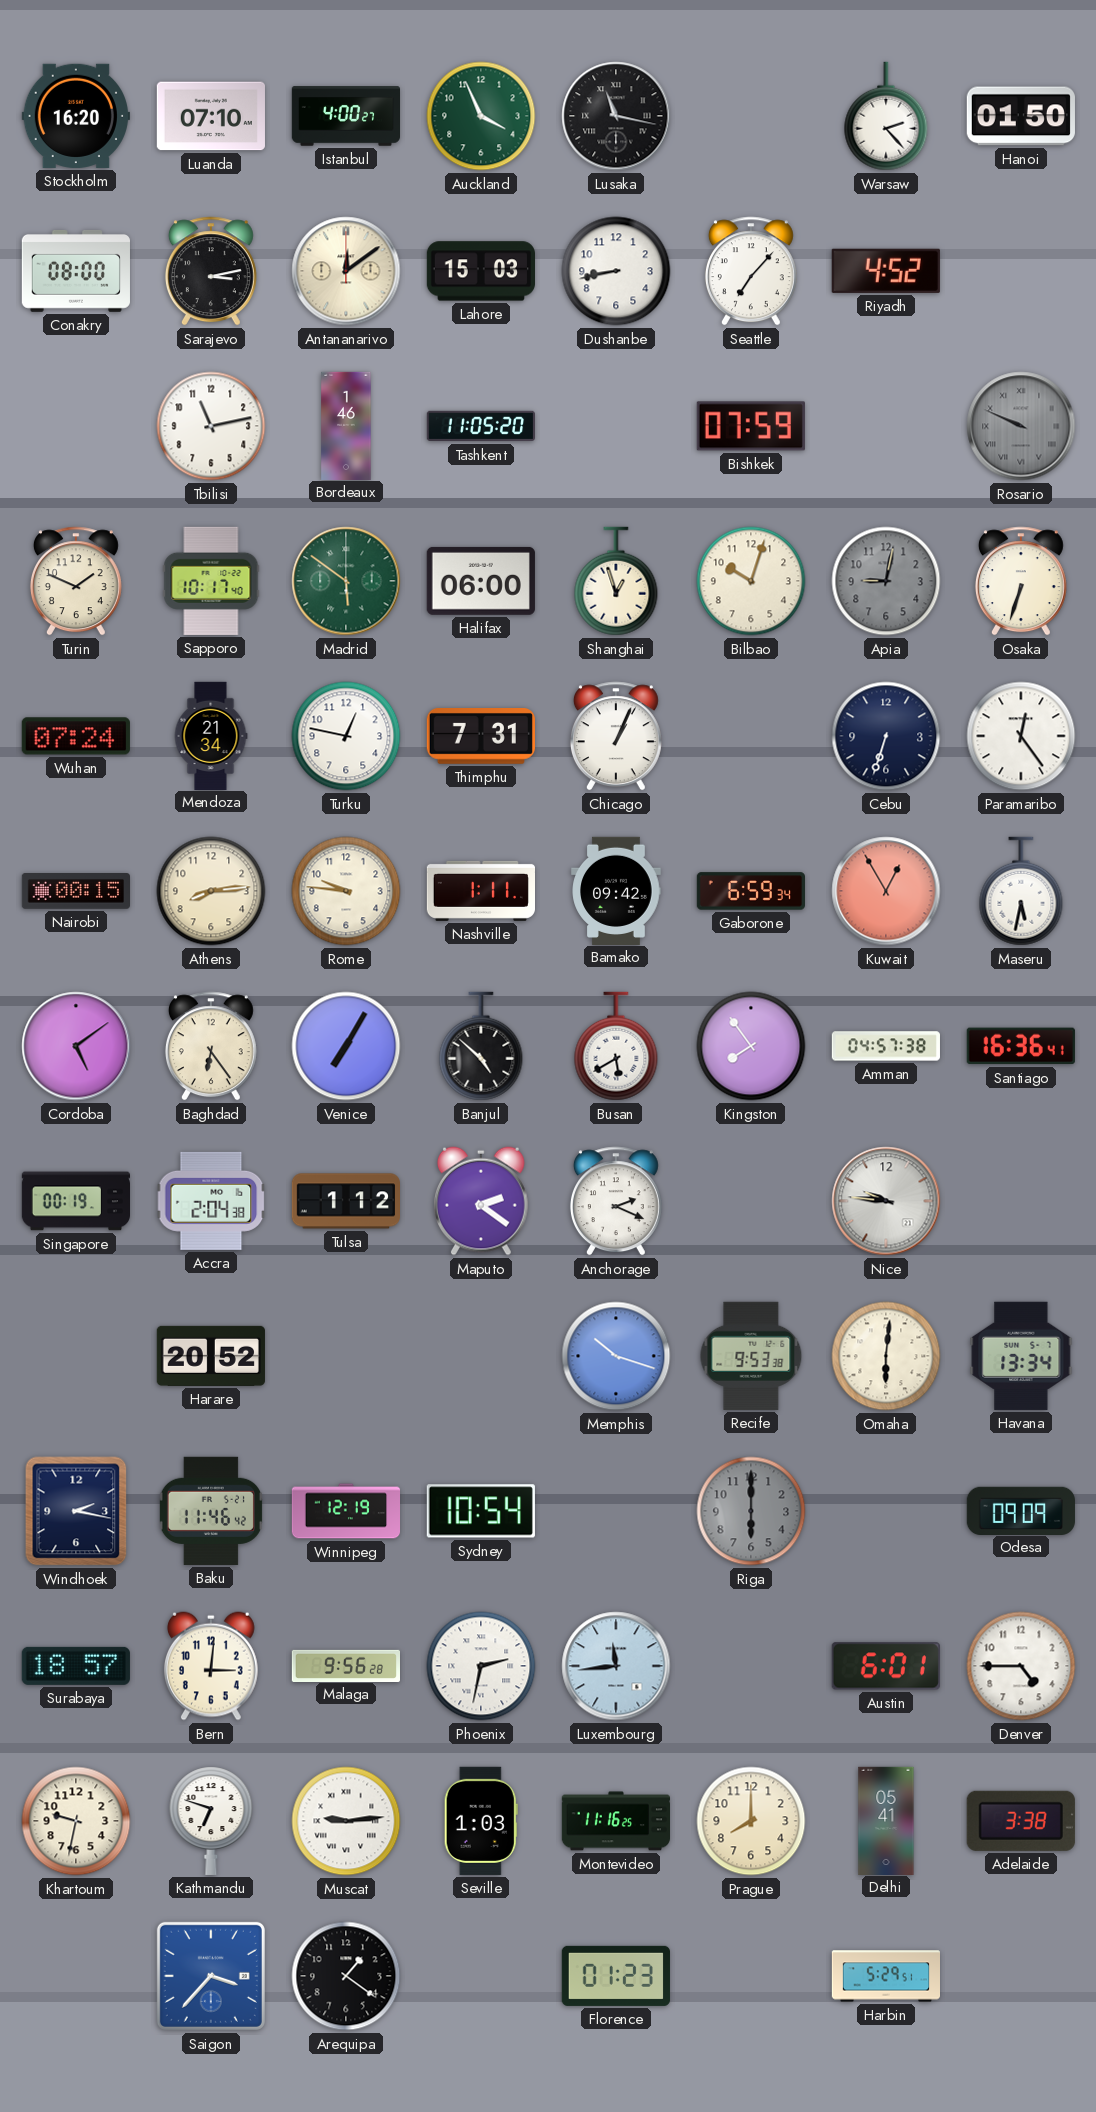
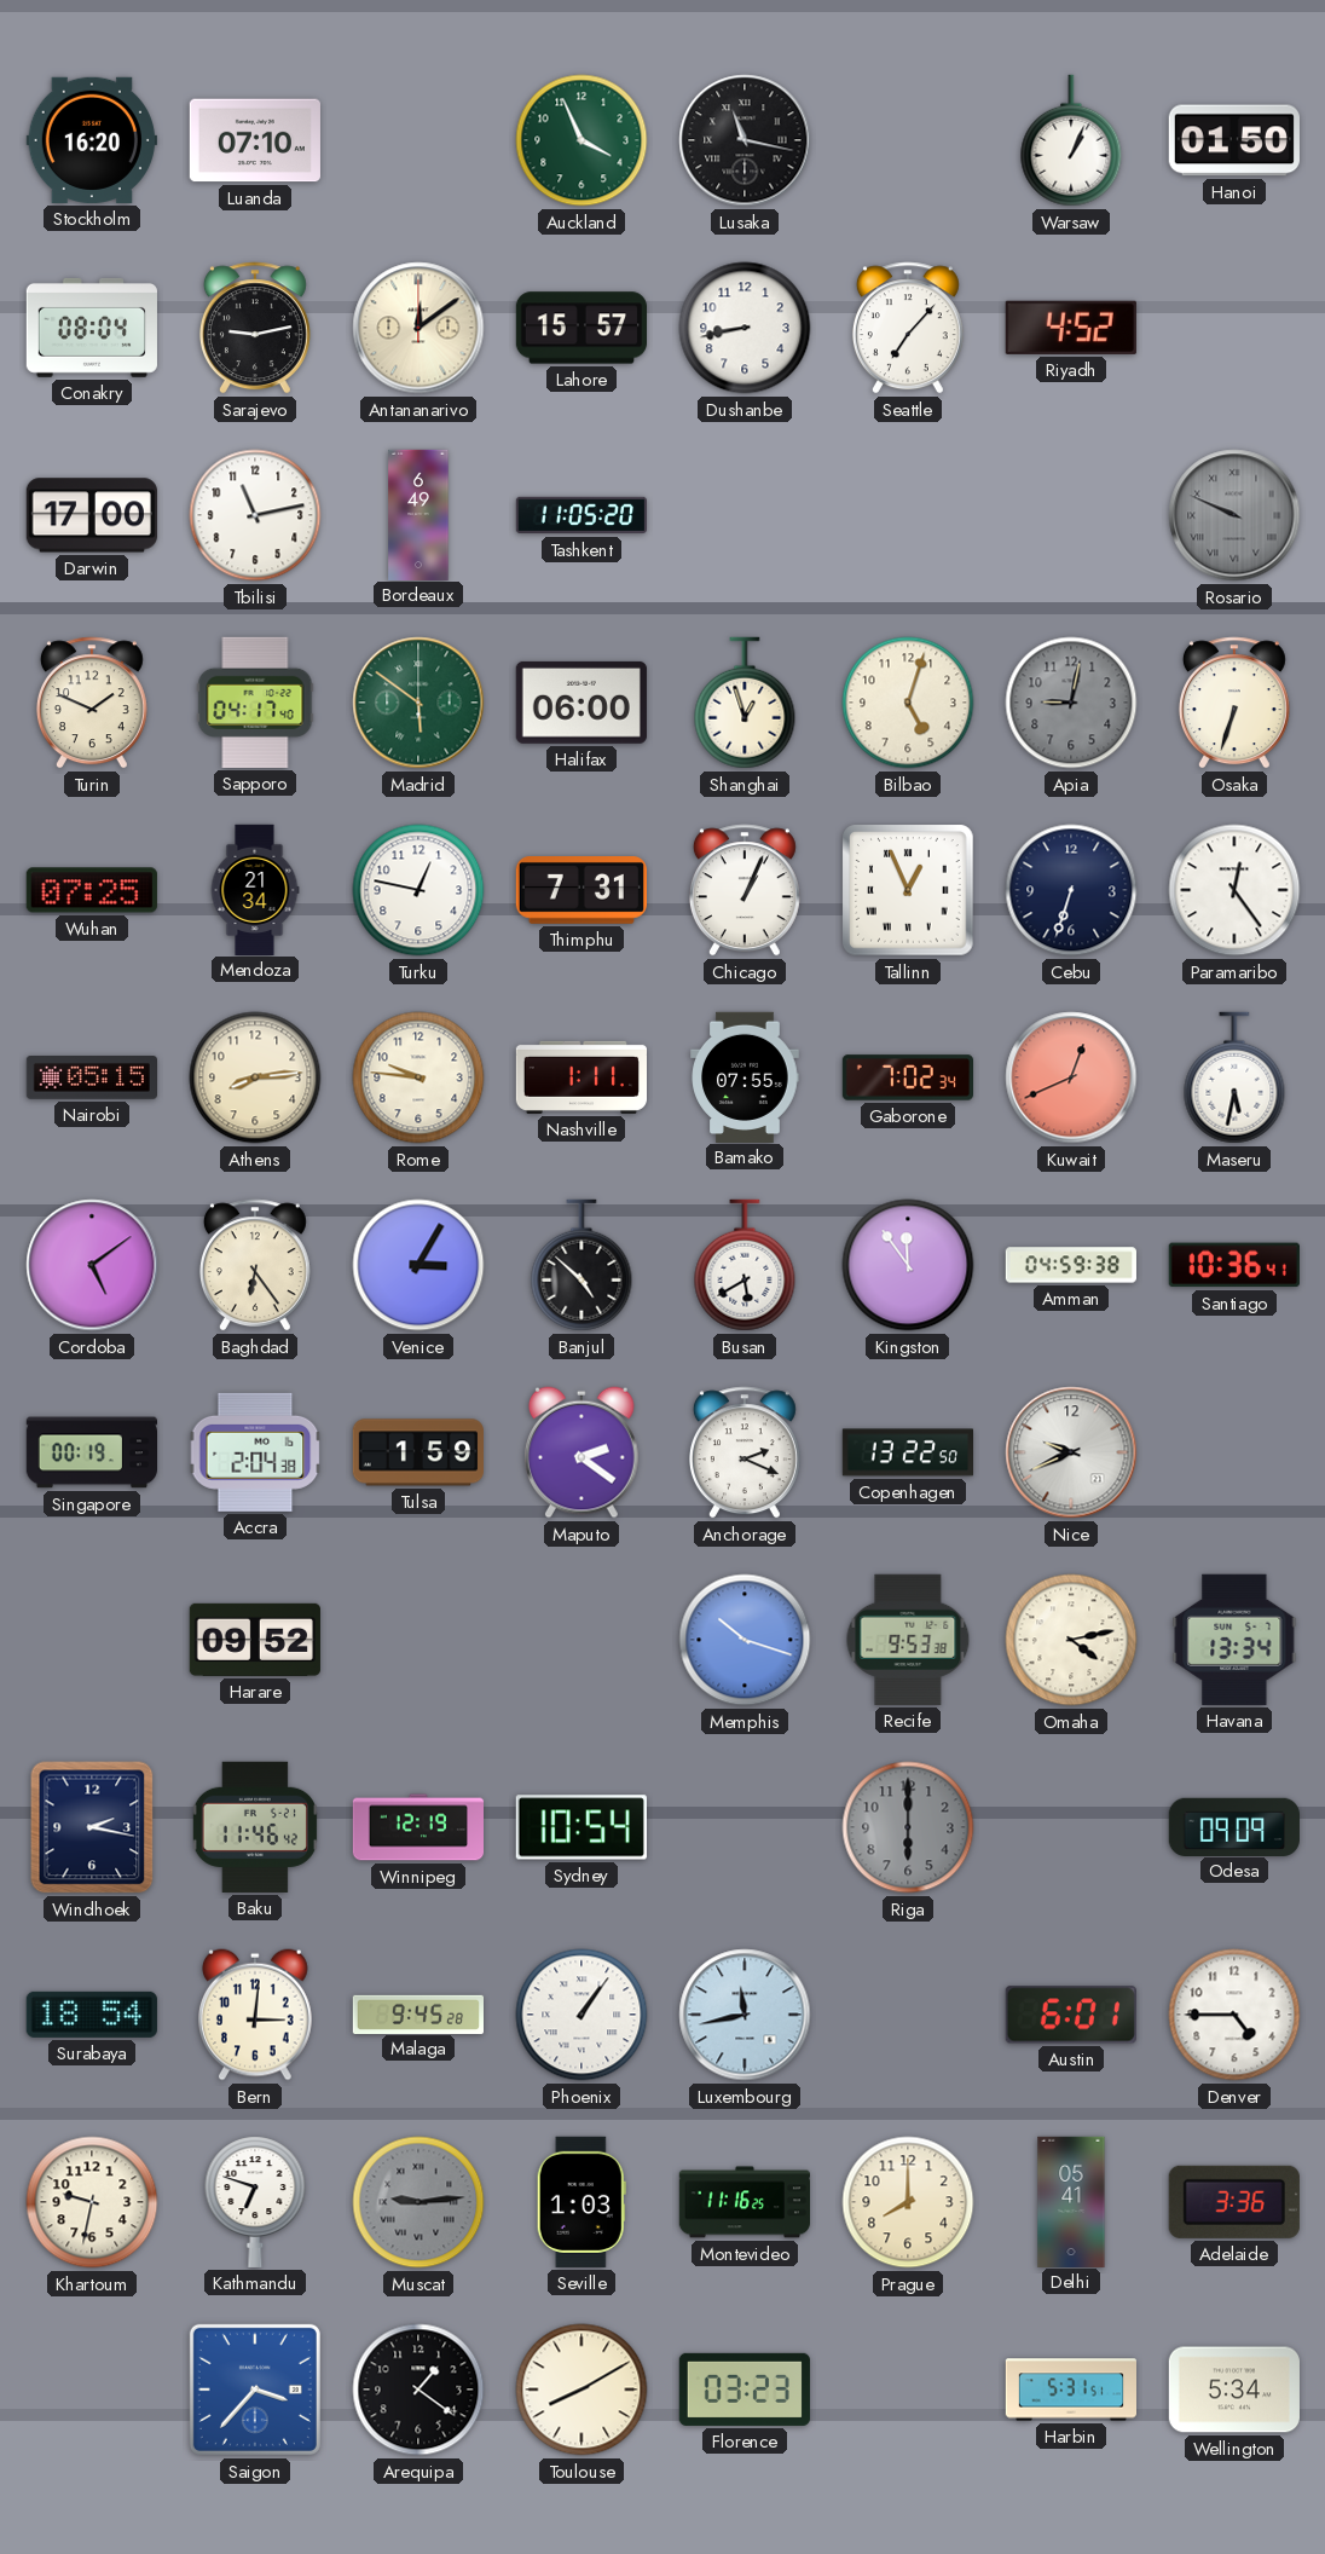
Istanbul: 4:00 -> none
Warsaw: 2:23 -> 1:04
Conakry: 08:00 -> 08:04
Sarajevo: 3:13 -> 9:13
Lahore: 15:03 -> 15:57
Darwin: none -> 17:00
Bordeaux: 1:46 -> 6:49
Bishkek: 07:59 -> none
Sapporo: 10:17 -> 04:17
Bilbao: 10:03 -> 5:03
Wuhan: 07:24 -> 07:25
Tallinn: none -> 12:56
Nairobi: 00:15 -> 05:15
Bamako: 09:42 -> 07:55
Gaborone: 6:59 -> 7:02
Kuwait: 12:55 -> 12:41
Venice: 7:05 -> 3:05
Kingston: 7:54 -> 11:54
Amman: 04:57 -> 04:59
Santiago: 16:36 -> 10:36
Tulsa: 1:12 -> 1:59
Copenhagen: none -> 13:22
Nice: 9:46 -> 9:41
Harare: 20:52 -> 09:52
Omaha: 6:01 -> 4:13
Surabaya: 18:57 -> 18:54
Malaga: 9:56 -> 9:45
Phoenix: 2:32 -> 1:06
Luxembourg: 11:44 -> 11:43
Muscat dial: white -> grey
Adelaide: 3:38 -> 3:36
Toulouse: none -> 8:10
Florence: 01:23 -> 03:23
Harbin: 5:29 -> 5:31
Wellington: none -> 5:34
